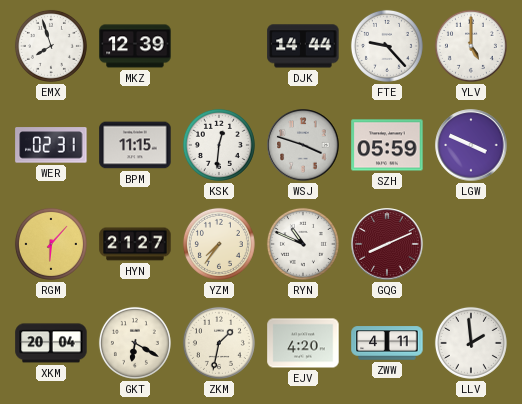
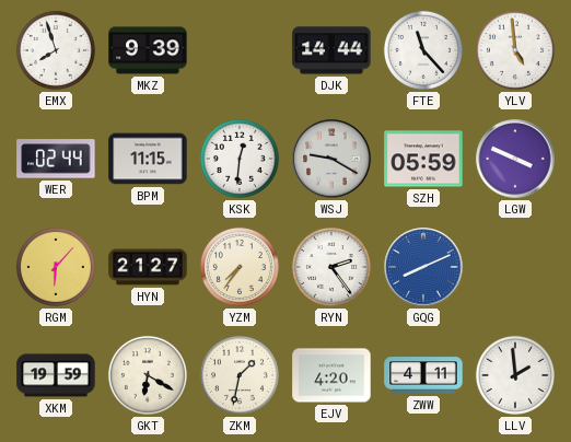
MKZ: 12:39 -> 9:39
FTE: 9:23 -> 11:23
YLV: 5:00 -> 4:59
WER: 02:31 -> 02:44
WSJ: 3:48 -> 9:20
RYN: 10:49 -> 2:24
GQG dial: burgundy -> blue
XKM: 20:04 -> 19:59
